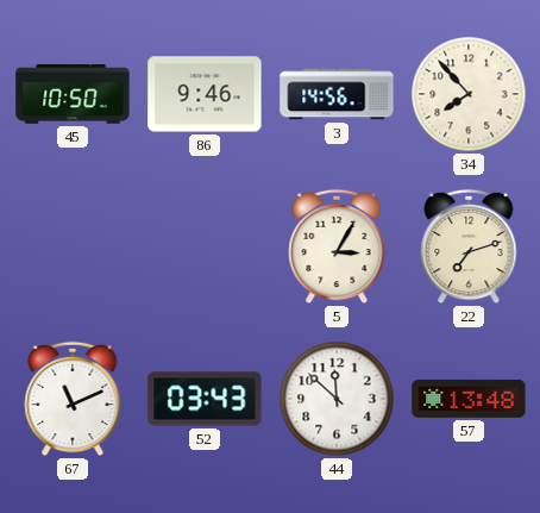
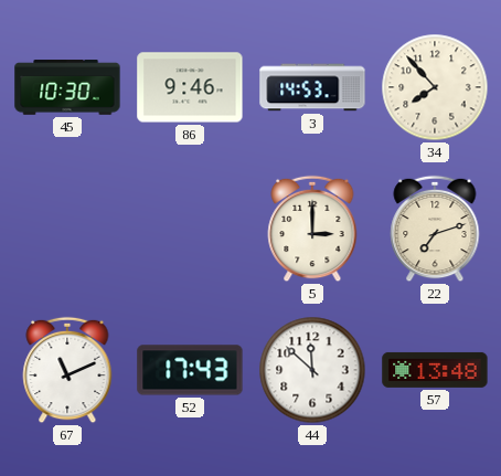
45: 10:50 -> 10:30
3: 14:56 -> 14:53
5: 3:05 -> 3:00
52: 03:43 -> 17:43
